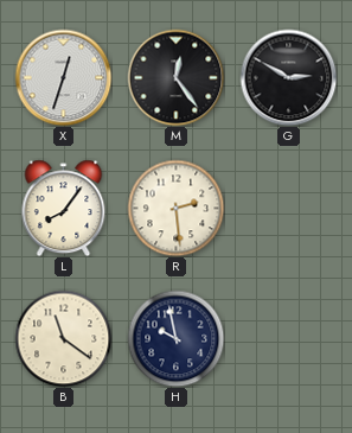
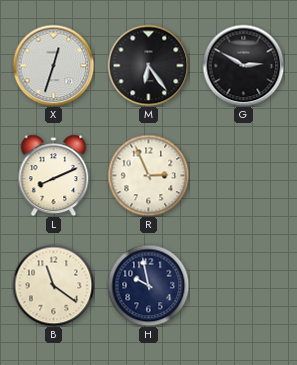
M: 12:24 -> 6:24
L: 8:06 -> 8:11
R: 2:29 -> 2:56
